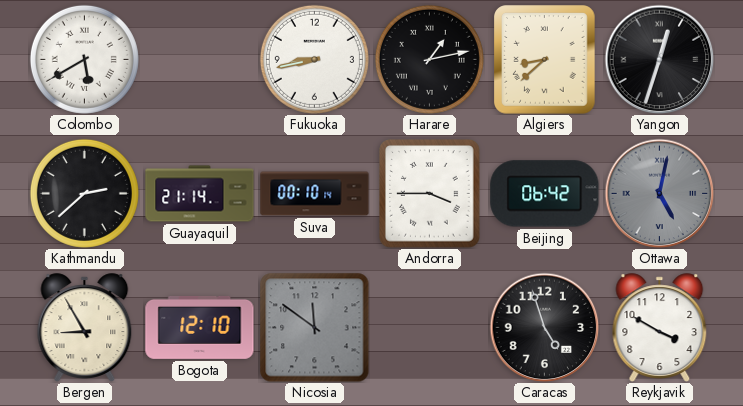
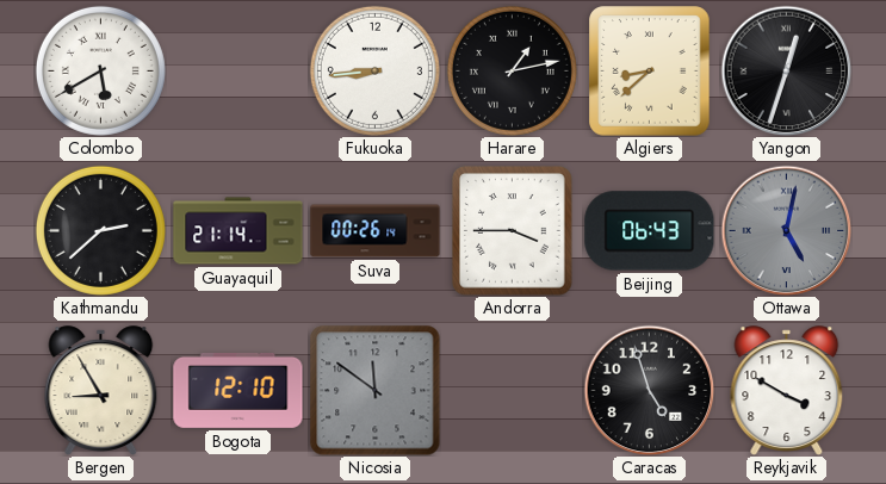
Fukuoka: 8:43 -> 8:44
Suva: 00:10 -> 00:26
Beijing: 06:42 -> 06:43
